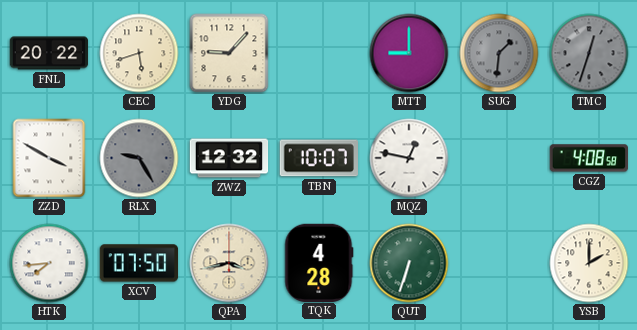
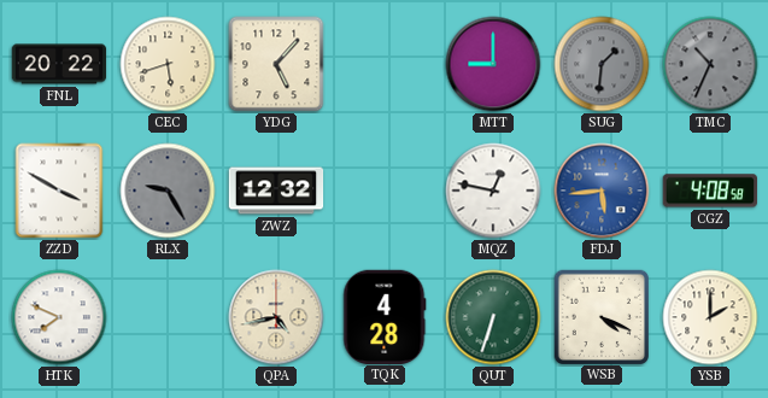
YDG: 9:07 -> 5:07
TMC: 12:33 -> 10:34
TBN: 10:07 -> none
FDJ: none -> 5:44
HTK: 7:44 -> 7:49
XCV: 07:50 -> none
QPA: 3:43 -> 4:43
WSB: none -> 4:19
